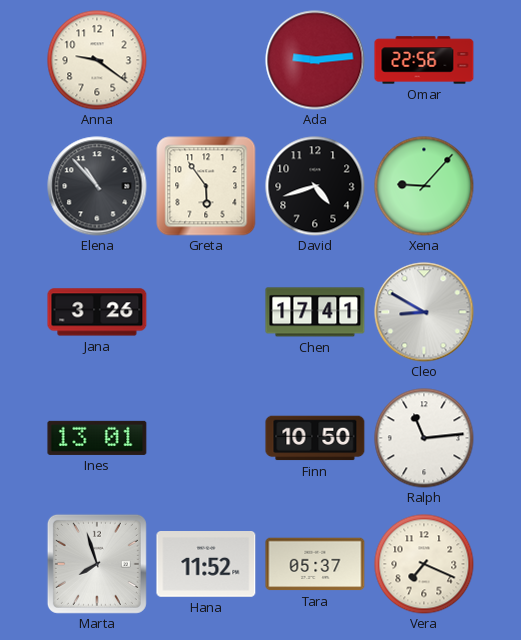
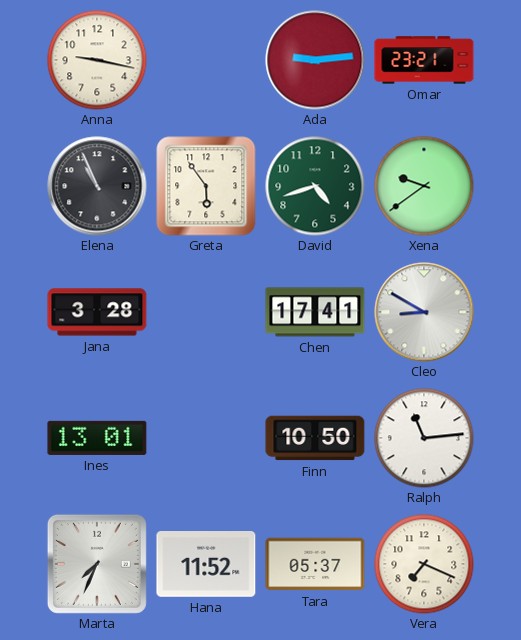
Anna: 9:21 -> 9:17
Omar: 22:56 -> 23:21
Elena: 10:53 -> 10:56
David dial: black -> green
Xena: 9:07 -> 9:39
Jana: 3:26 -> 3:28
Marta: 7:57 -> 7:34
